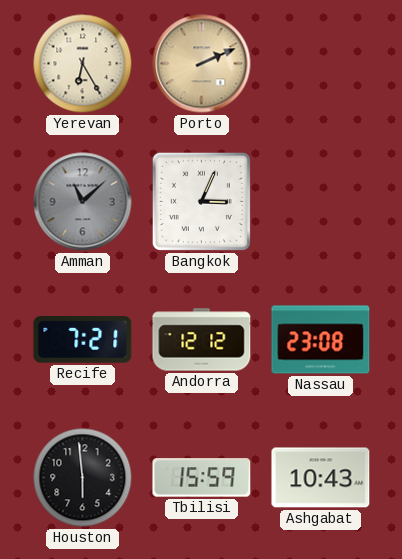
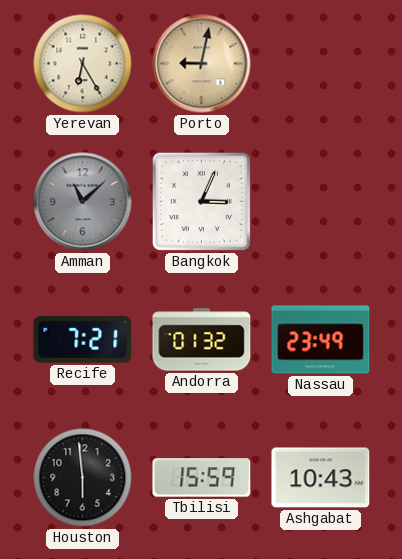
Porto: 2:11 -> 9:02
Andorra: 12:12 -> 01:32
Nassau: 23:08 -> 23:49
